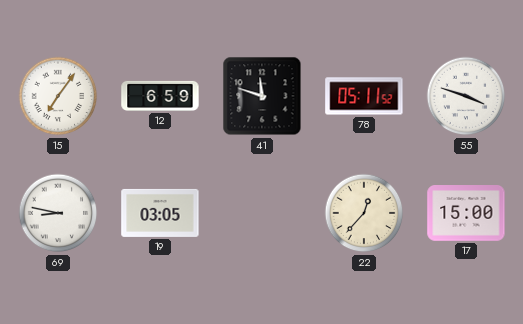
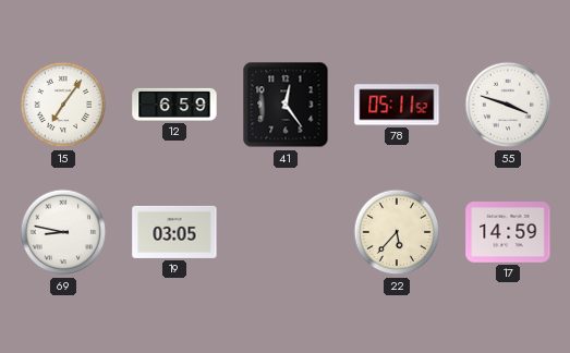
41: 11:48 -> 12:24
22: 12:37 -> 5:37
17: 15:00 -> 14:59
